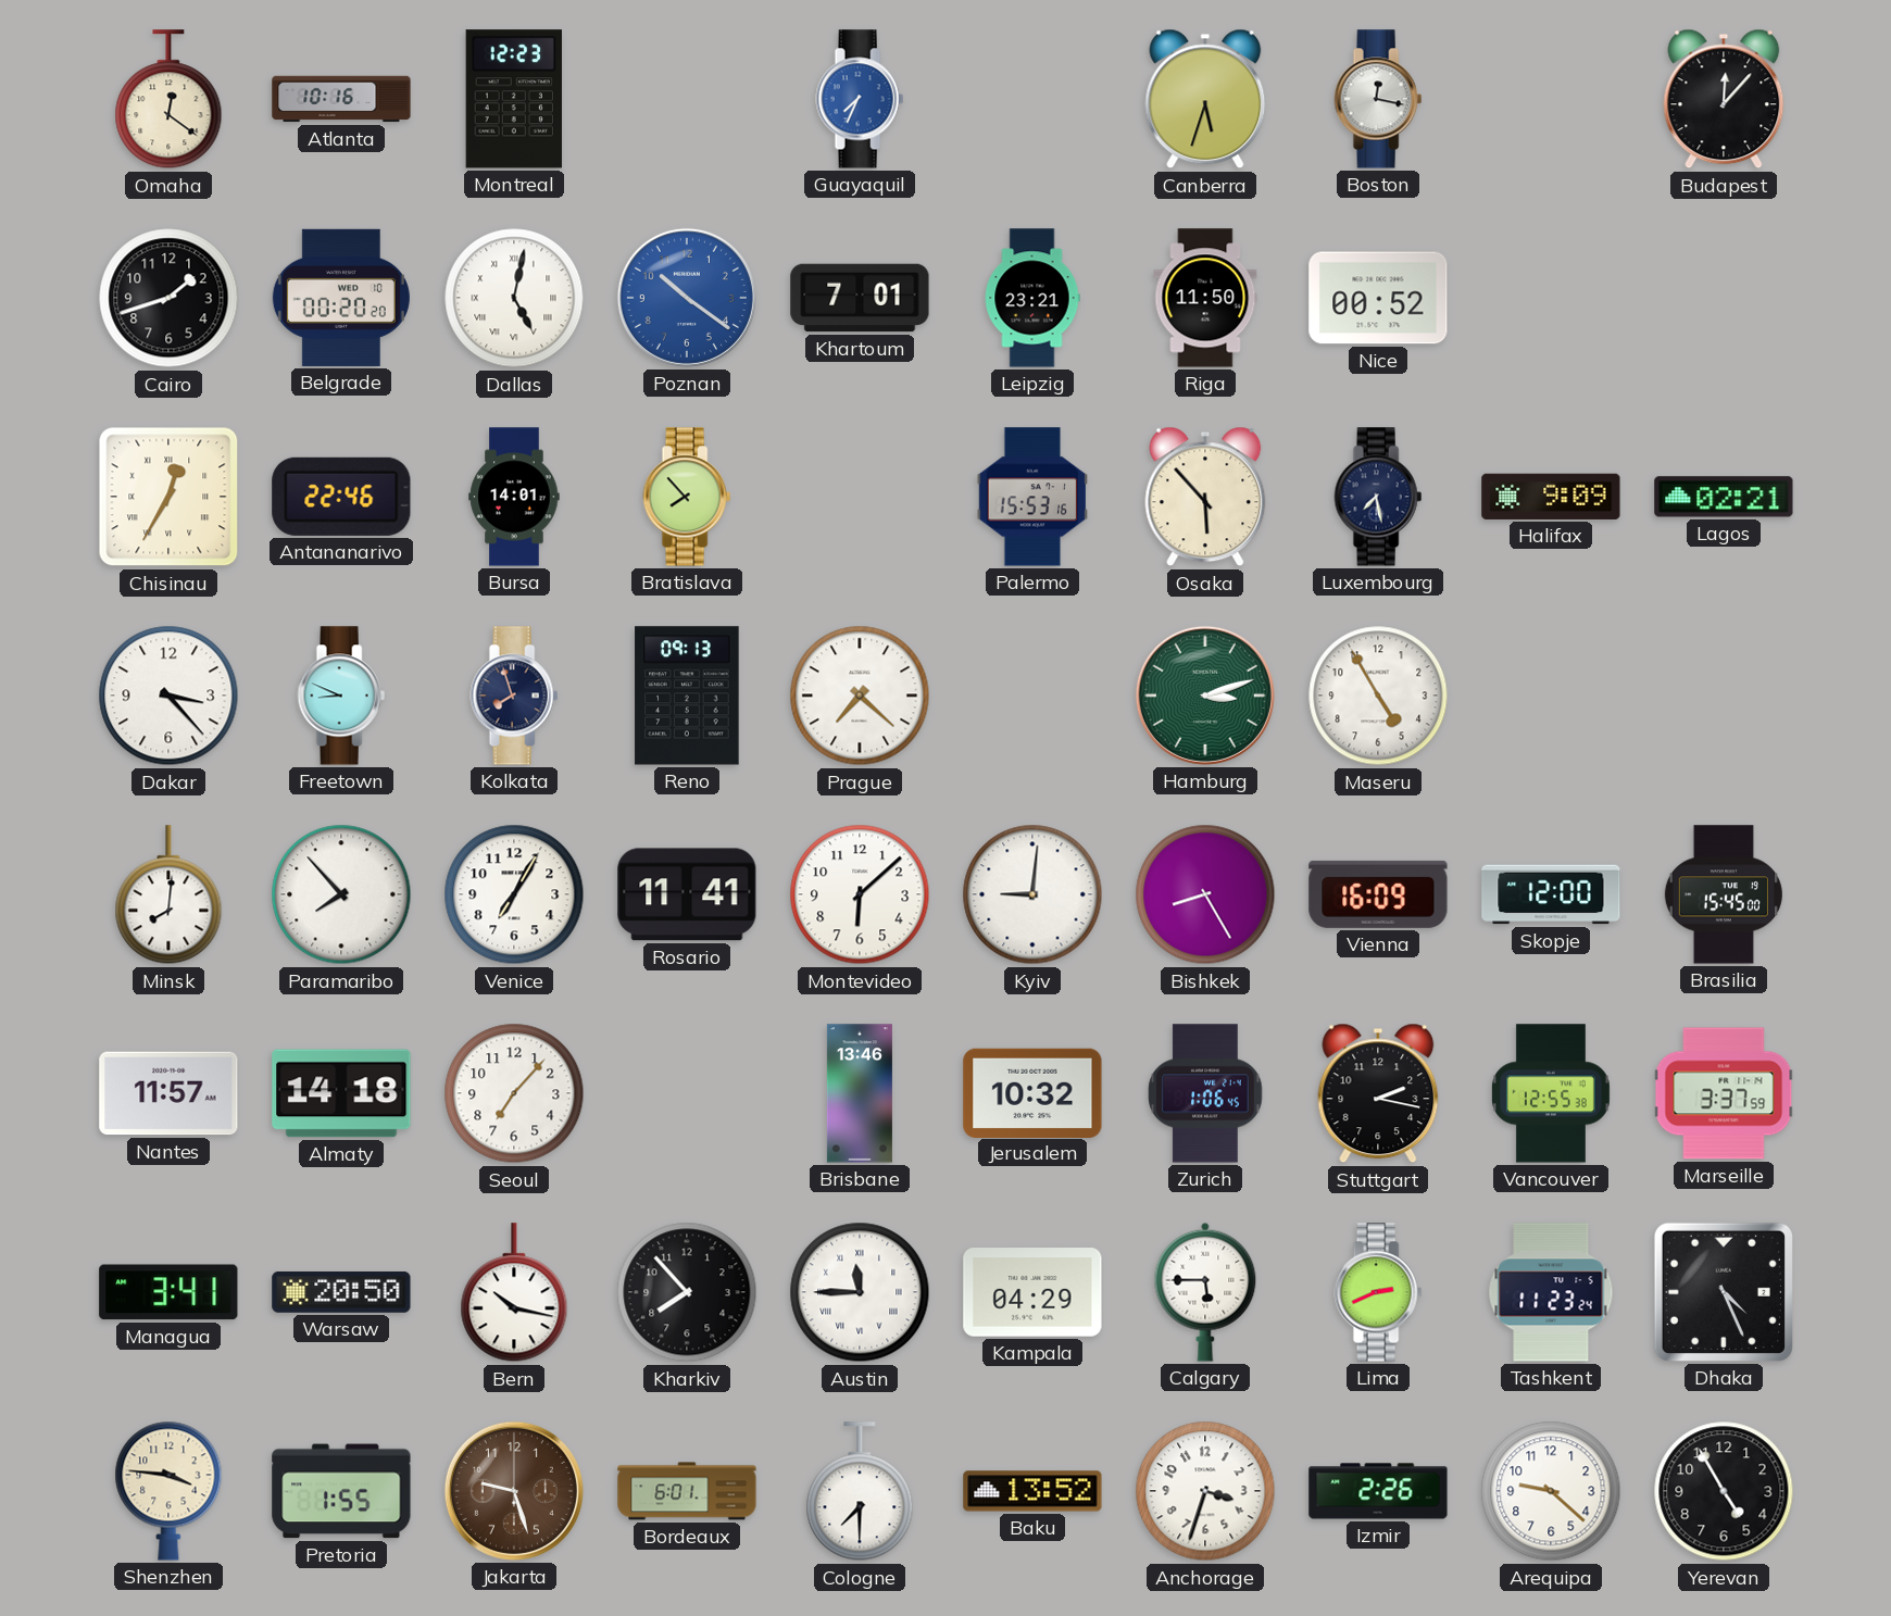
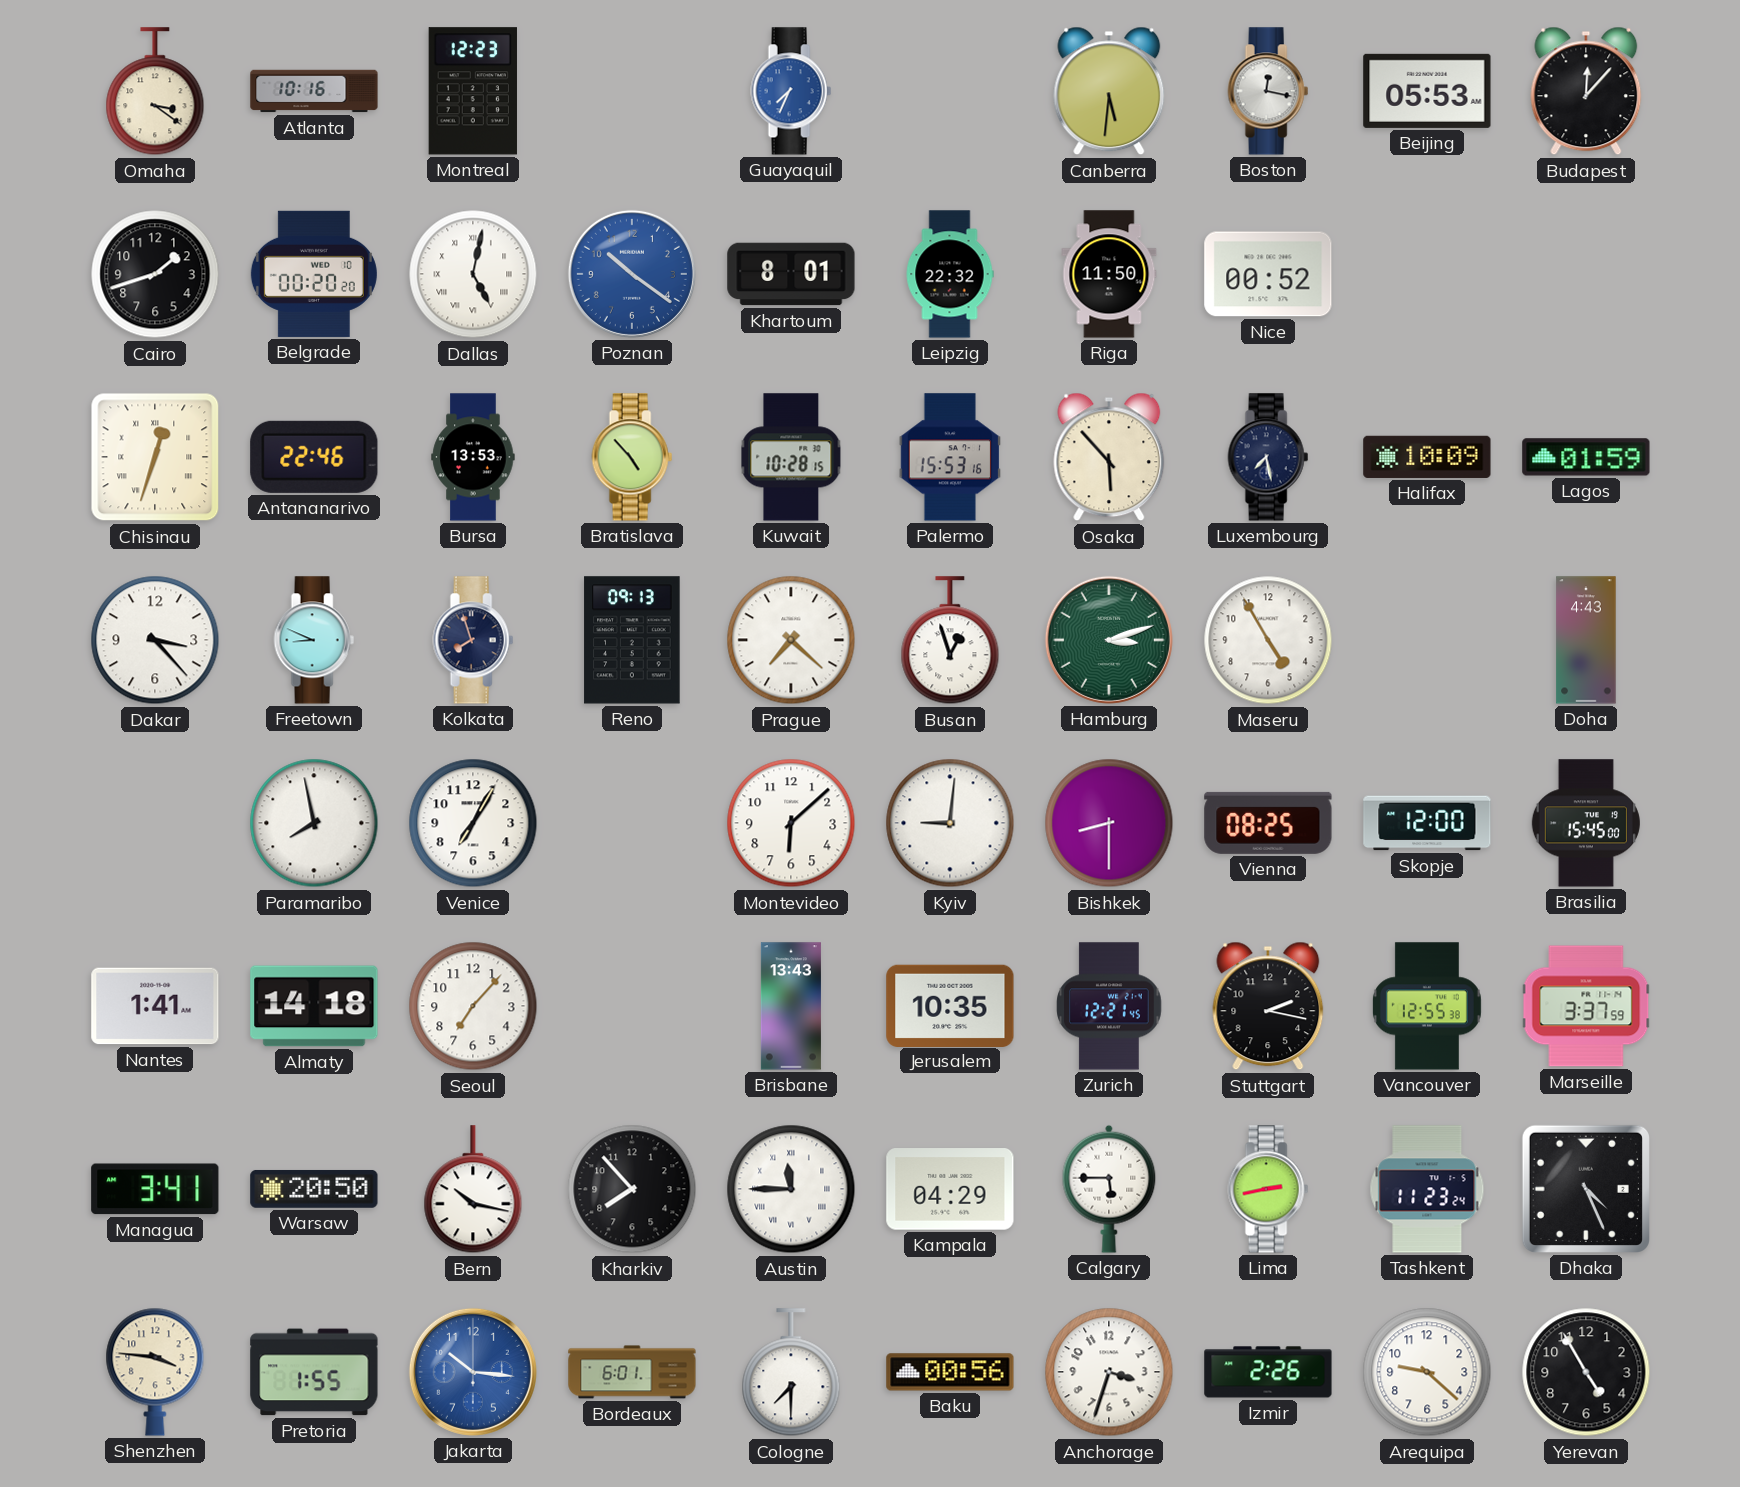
Omaha: 12:21 -> 3:21
Canberra: 5:33 -> 5:31
Beijing: none -> 05:53
Khartoum: 7:01 -> 8:01
Leipzig: 23:21 -> 22:32
Chisinau: 12:35 -> 12:33
Bursa: 14:01 -> 13:53
Bratislava: 7:53 -> 4:53
Kuwait: none -> 10:28
Halifax: 9:09 -> 10:09
Lagos: 02:21 -> 01:59
Busan: none -> 12:57
Doha: none -> 4:43
Minsk: 8:01 -> none
Paramaribo: 7:53 -> 7:58
Rosario: 11:41 -> none
Bishkek: 8:25 -> 8:30
Vienna: 16:09 -> 08:25
Nantes: 11:57 -> 1:41
Brisbane: 13:46 -> 13:43
Jerusalem: 10:32 -> 10:35
Zurich: 1:06 -> 12:21
Lima: 2:41 -> 2:43
Jakarta: 9:27 -> 10:16
Jakarta dial: brown -> blue
Baku: 13:52 -> 00:56
